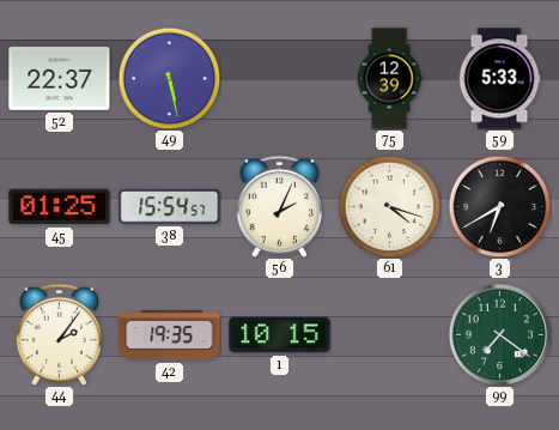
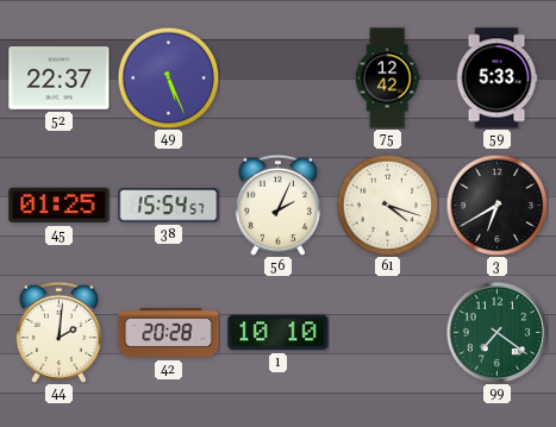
49: 5:28 -> 5:26
75: 12:39 -> 12:42
44: 2:06 -> 2:01
42: 19:35 -> 20:28
1: 10:15 -> 10:10
